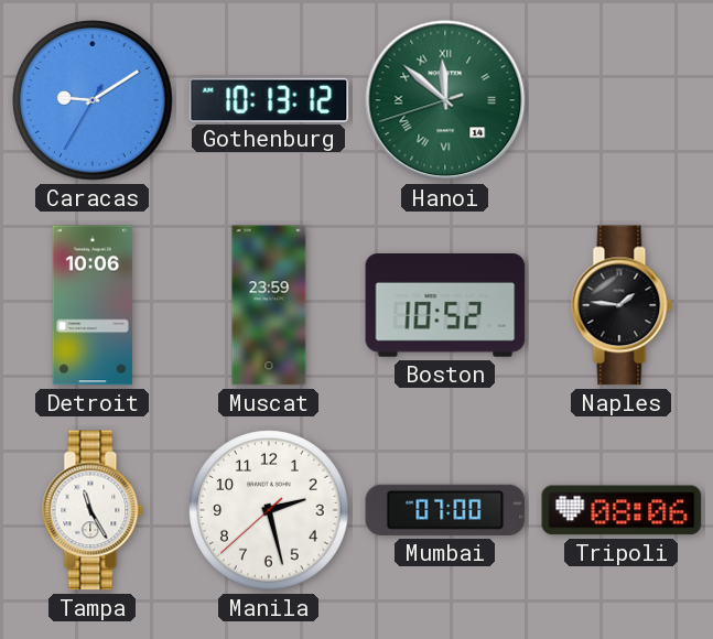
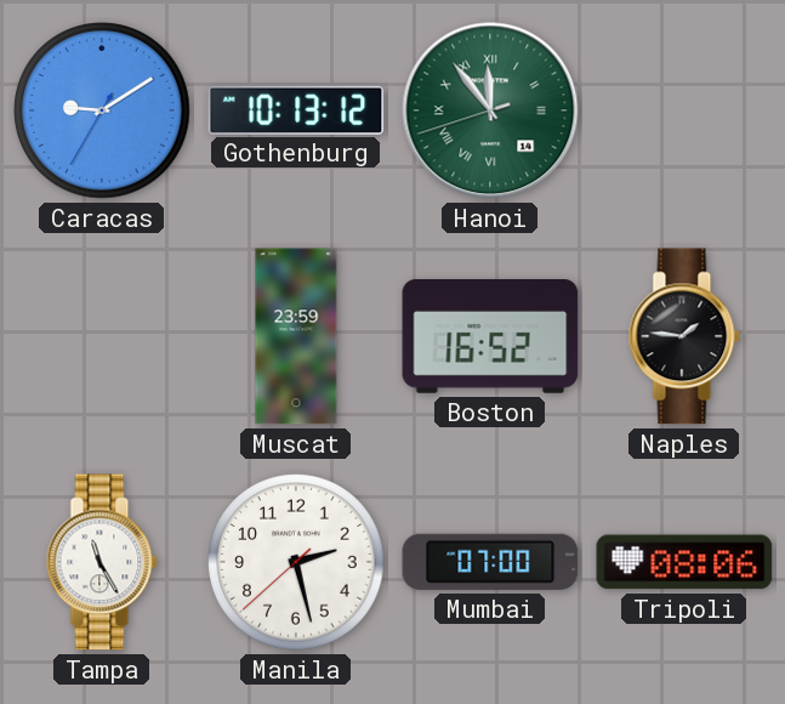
Hanoi: 11:51 -> 11:53
Detroit: 10:06 -> none
Boston: 10:52 -> 16:52
